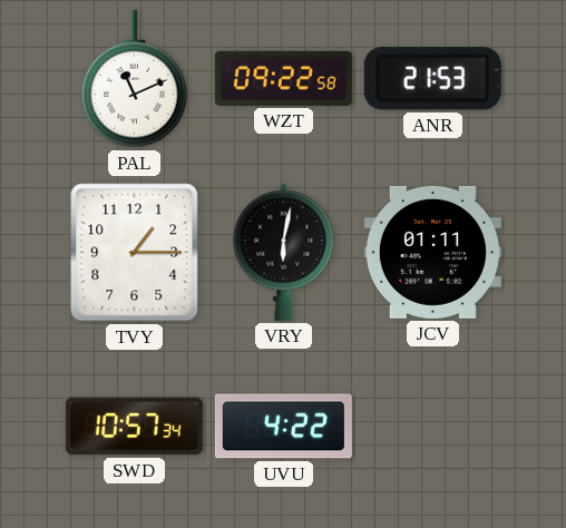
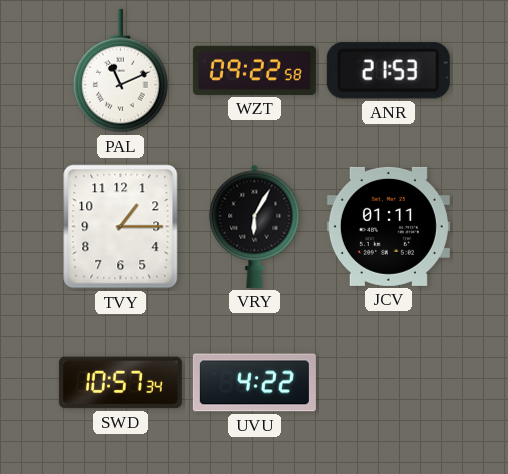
VRY: 6:02 -> 6:05
